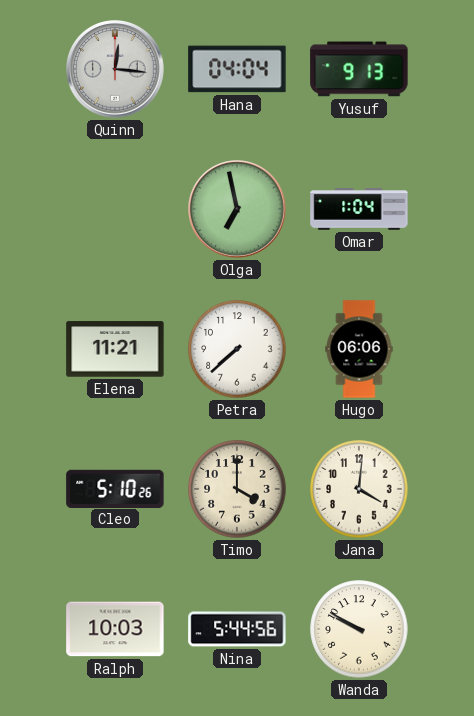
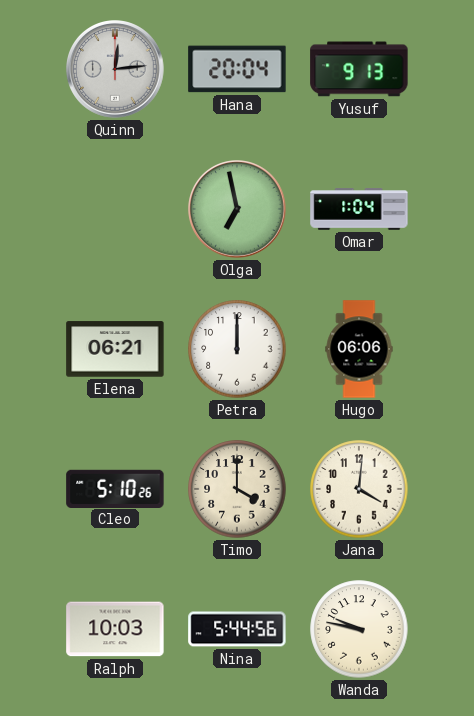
Quinn: 12:16 -> 12:14
Hana: 04:04 -> 20:04
Elena: 11:21 -> 06:21
Petra: 7:38 -> 12:00
Wanda: 9:50 -> 9:47
